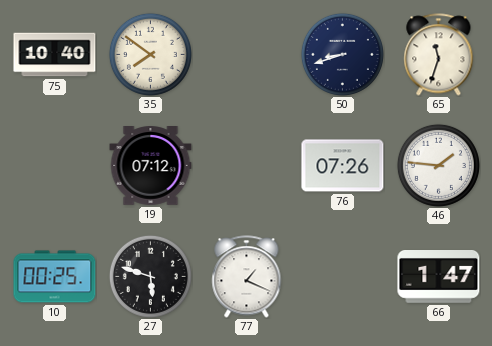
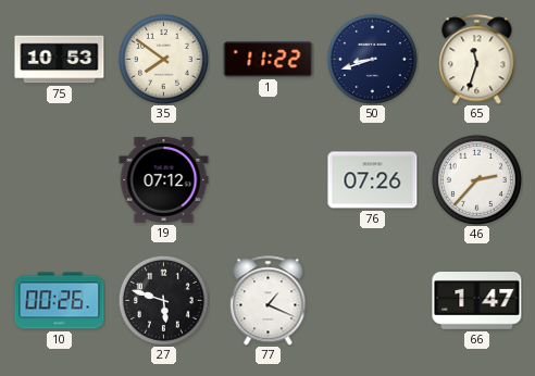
75: 10:40 -> 10:53
1: none -> 11:22
46: 1:46 -> 2:37
10: 00:25 -> 00:26
